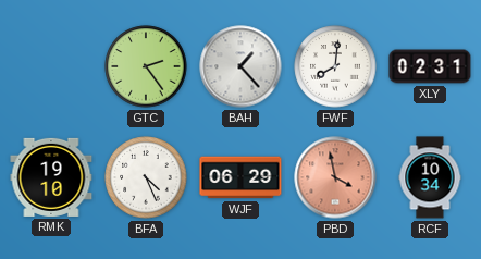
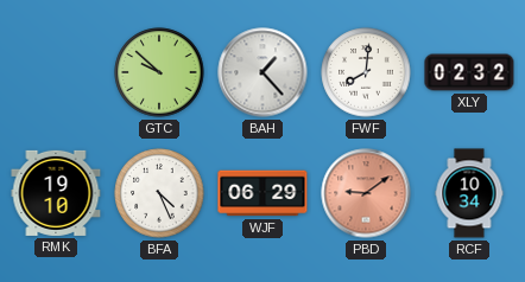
GTC: 2:24 -> 9:52
XLY: 02:31 -> 02:32
PBD: 3:58 -> 9:09
